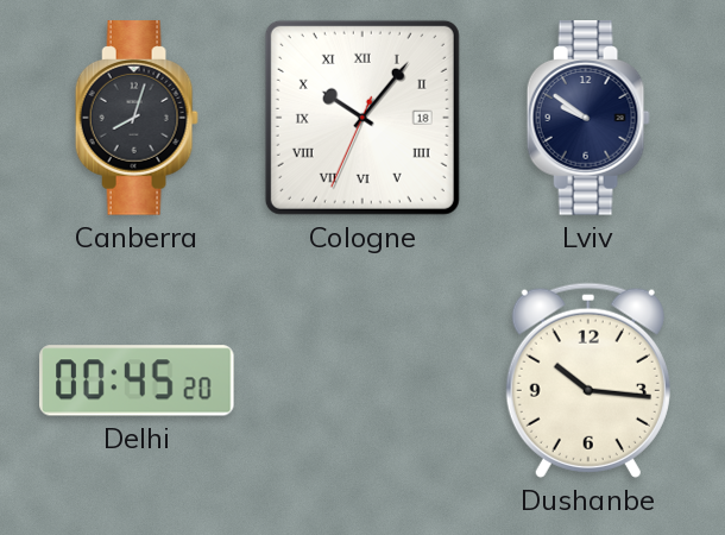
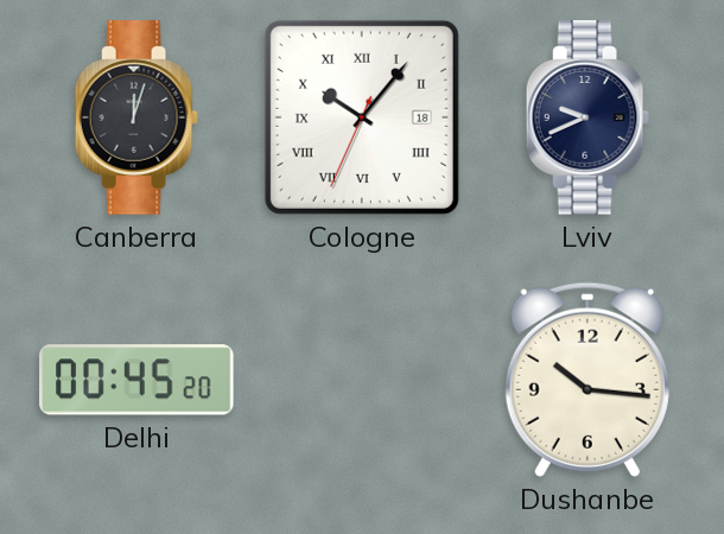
Canberra: 8:03 -> 12:03
Lviv: 9:51 -> 9:41
